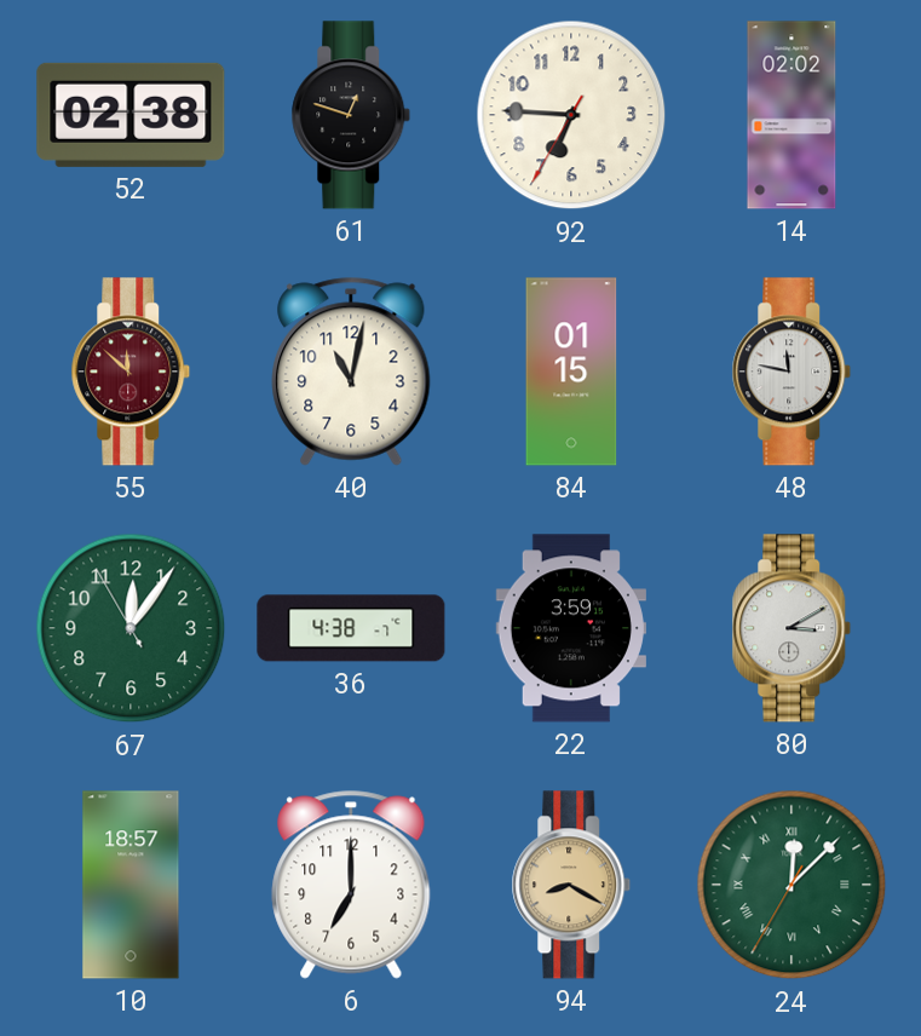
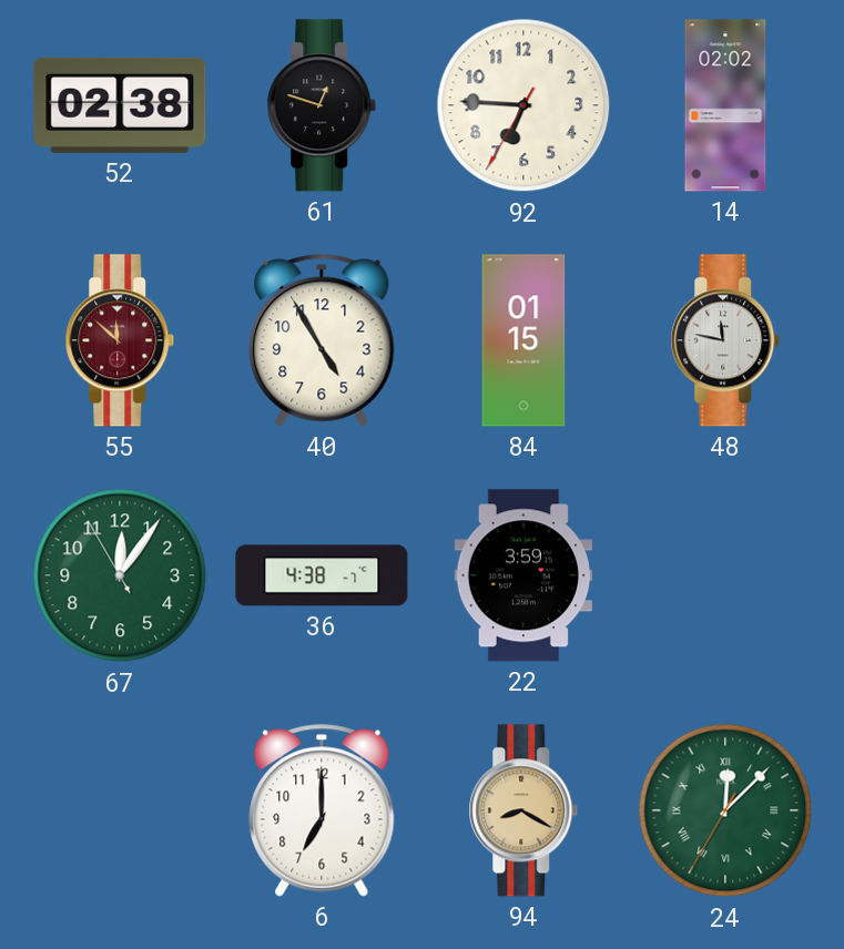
40: 11:02 -> 4:55
80: 3:10 -> none
10: 18:57 -> none
